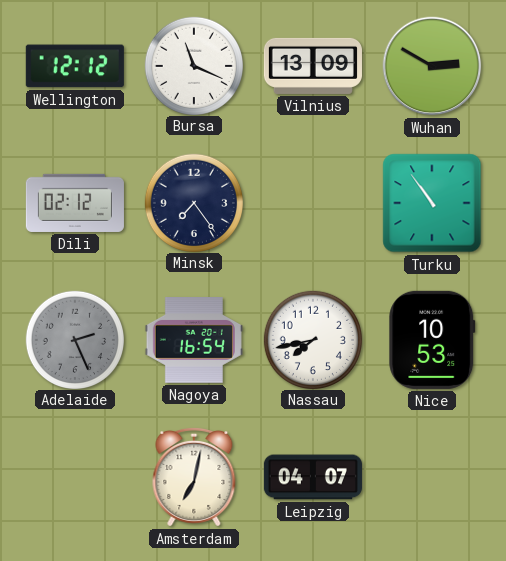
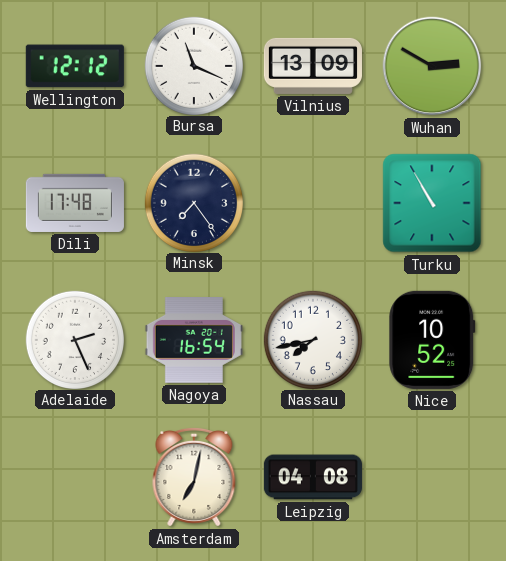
Dili: 02:12 -> 17:48
Turku: 10:54 -> 10:55
Adelaide dial: grey -> white
Nice: 10:53 -> 10:52
Leipzig: 04:07 -> 04:08
